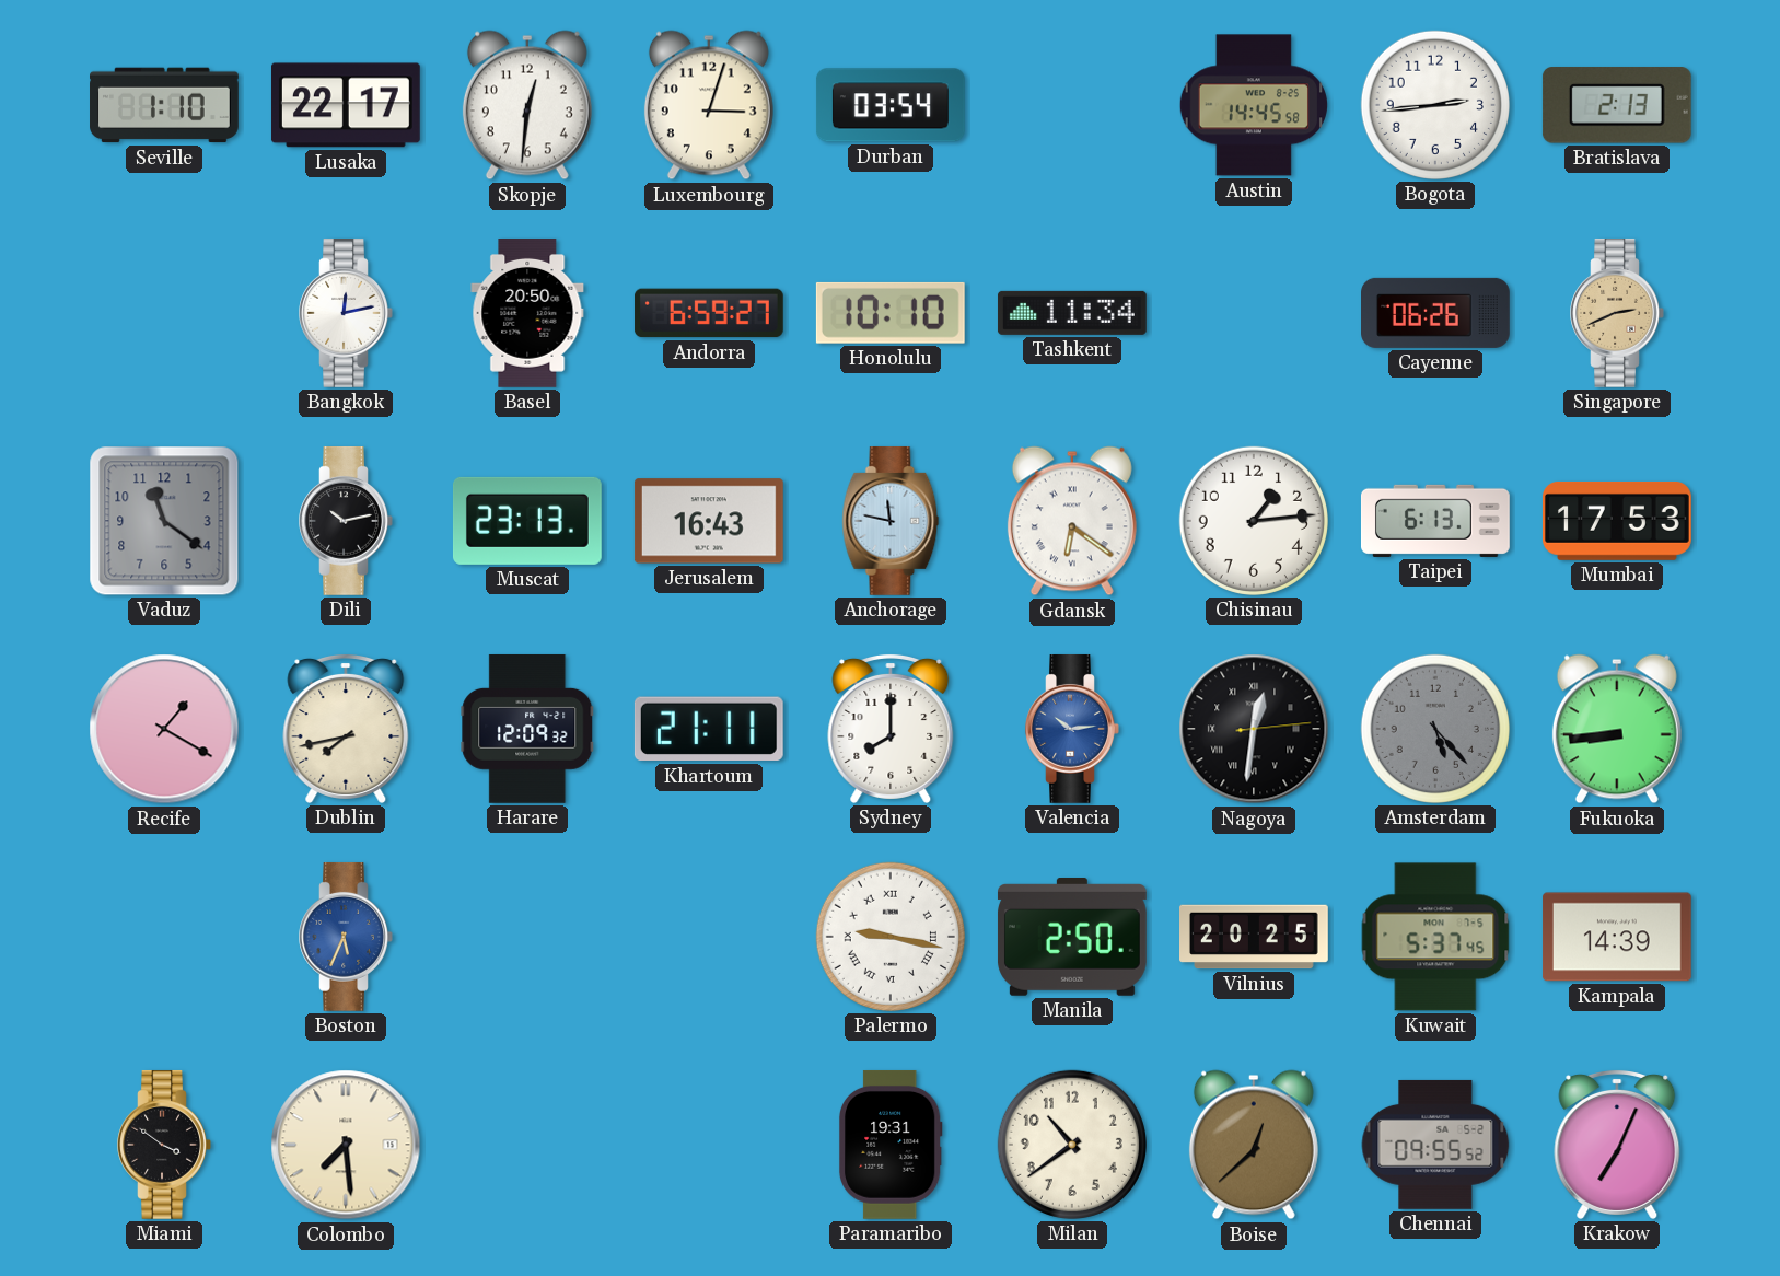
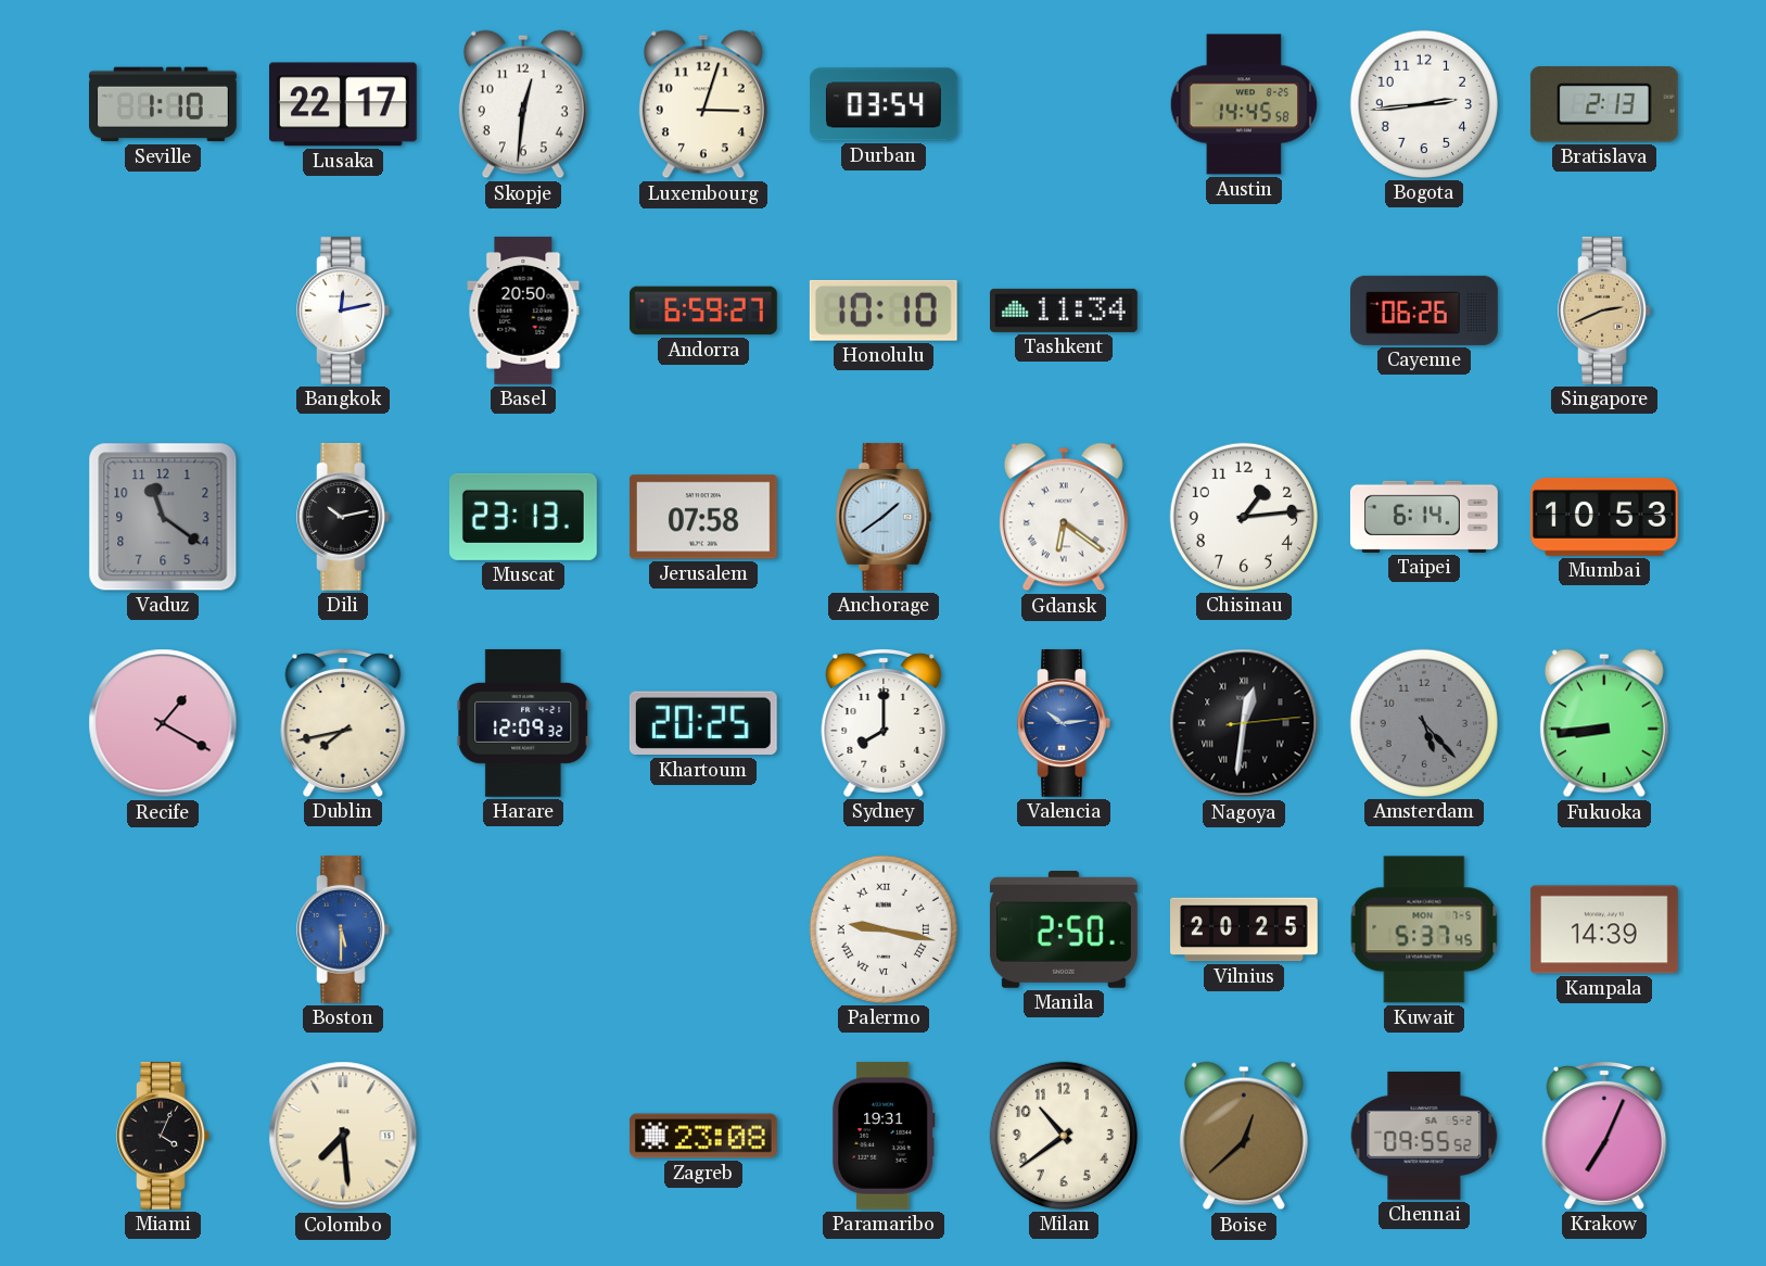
Jerusalem: 16:43 -> 07:58
Anchorage: 11:47 -> 1:39
Taipei: 6:13 -> 6:14
Mumbai: 17:53 -> 10:53
Khartoum: 21:11 -> 20:25
Boston: 5:34 -> 5:30
Miami: 3:51 -> 4:04
Zagreb: none -> 23:08
